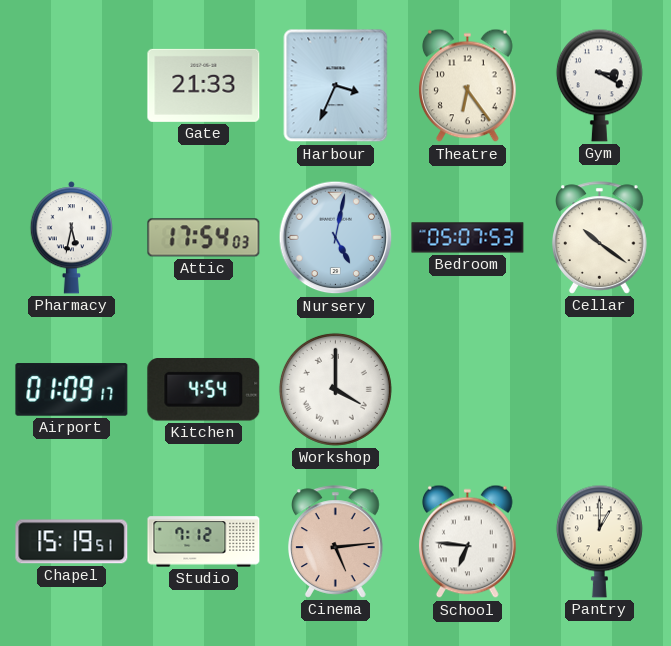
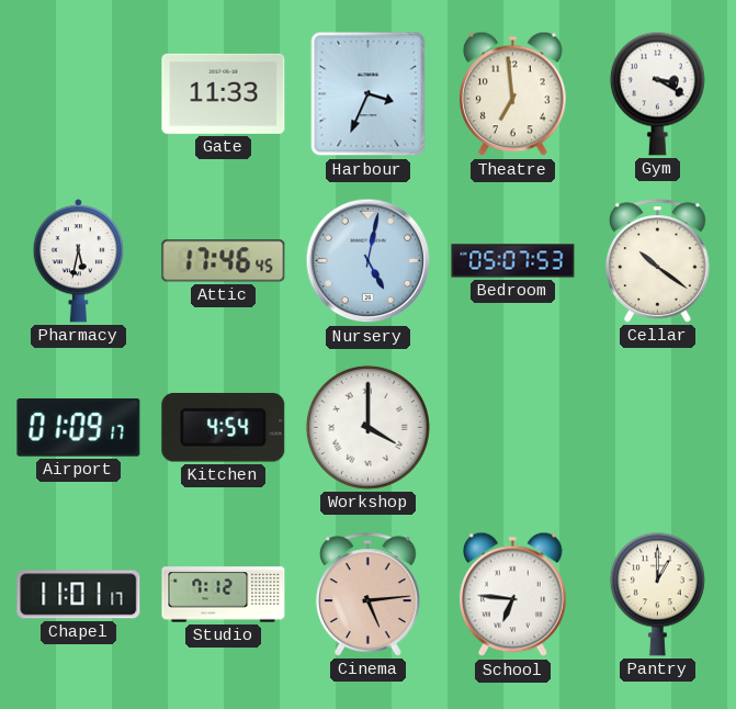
Gate: 21:33 -> 11:33
Theatre: 6:24 -> 6:59
Attic: 17:54 -> 17:46
Chapel: 15:19 -> 11:01
